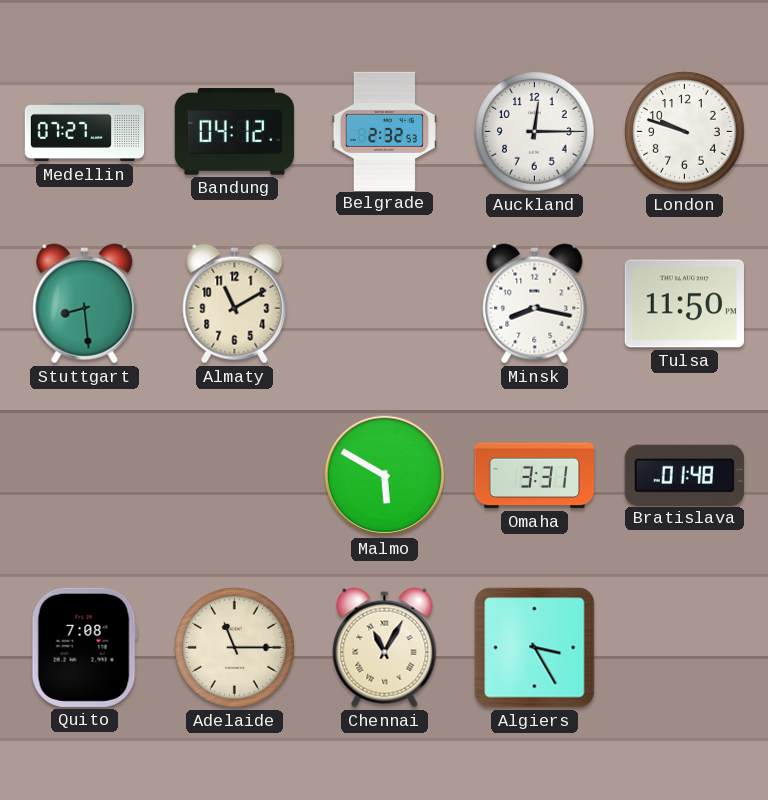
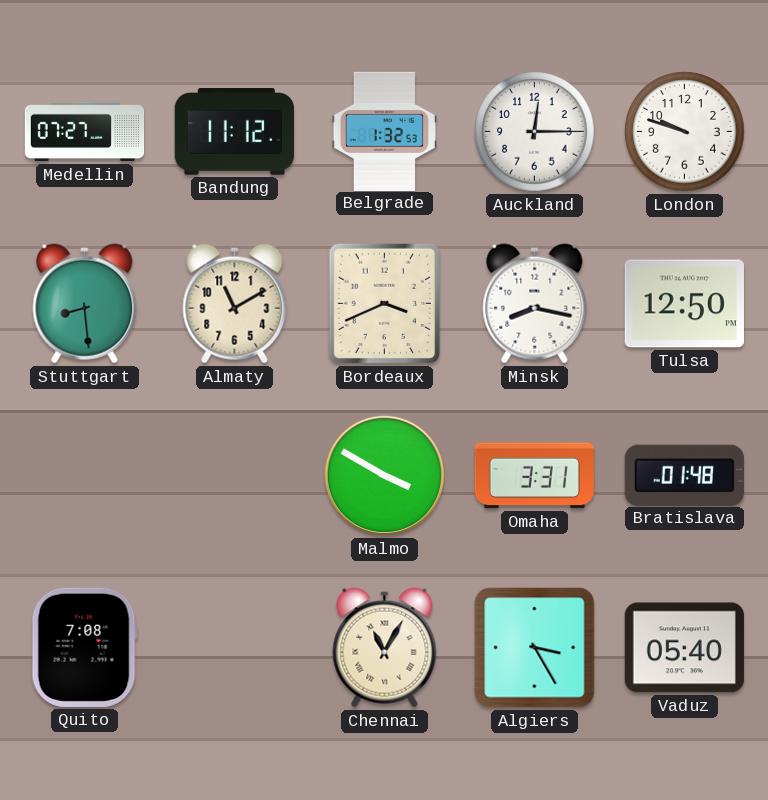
Bandung: 04:12 -> 11:12
Belgrade: 2:32 -> 1:32
Bordeaux: none -> 3:41
Tulsa: 11:50 -> 12:50
Malmo: 5:50 -> 3:50
Adelaide: 11:15 -> none
Vaduz: none -> 05:40
